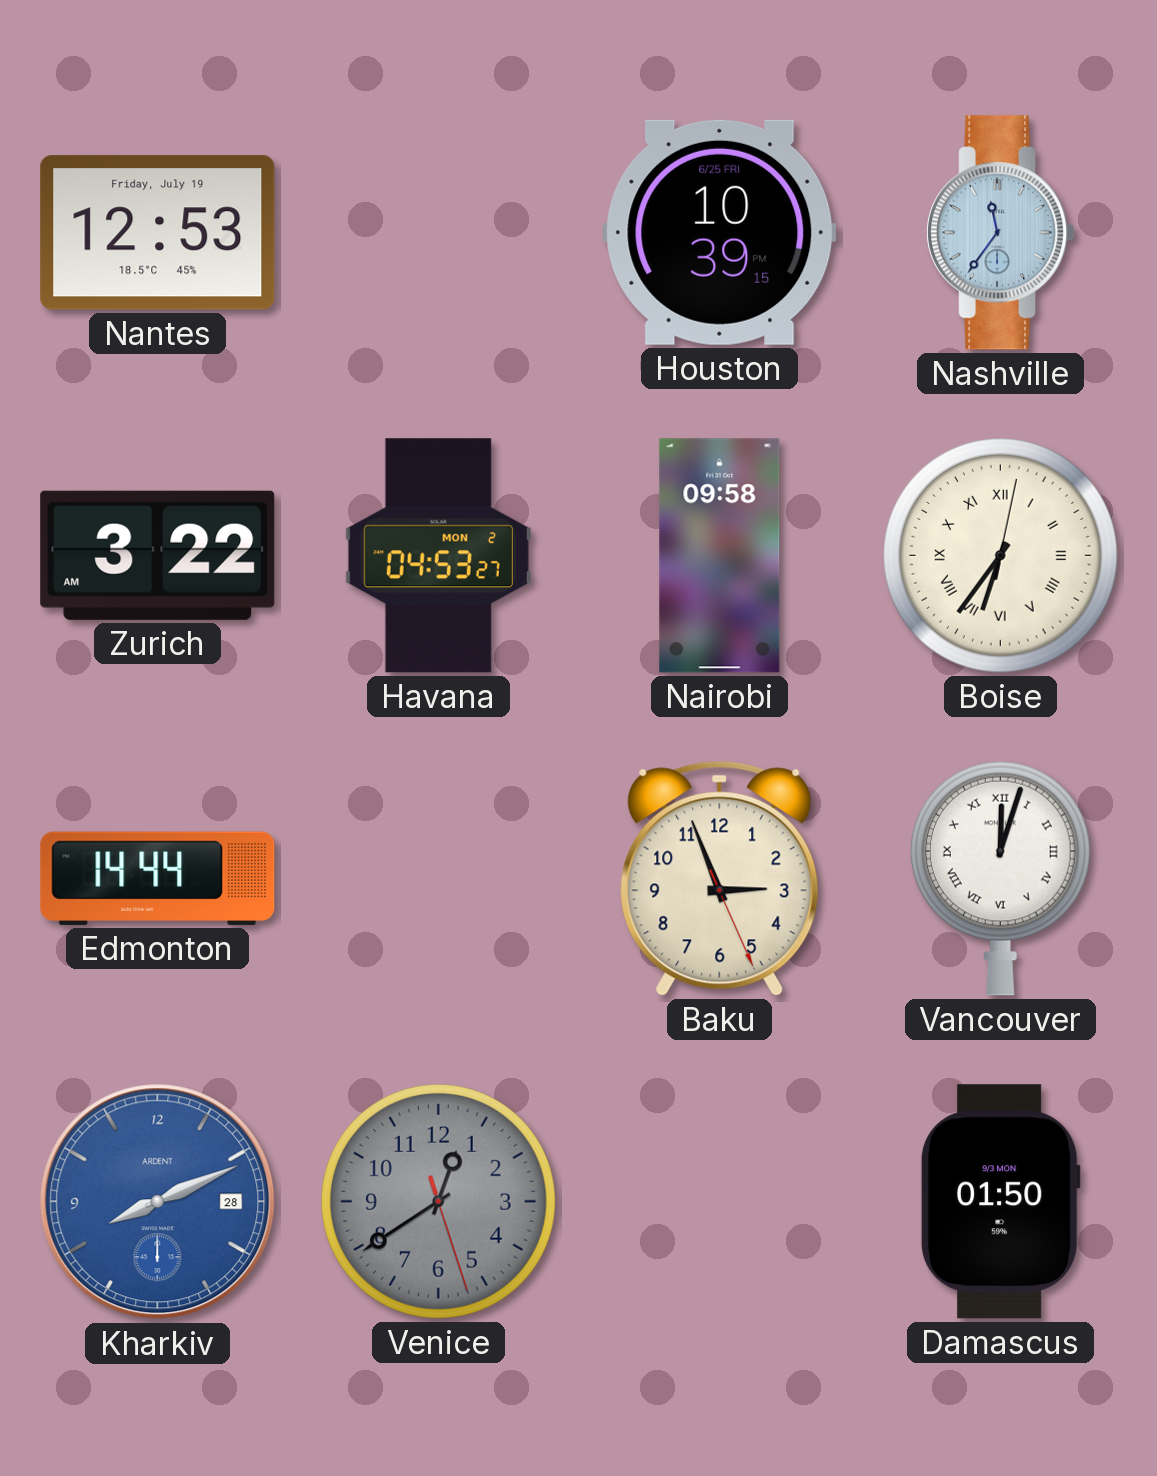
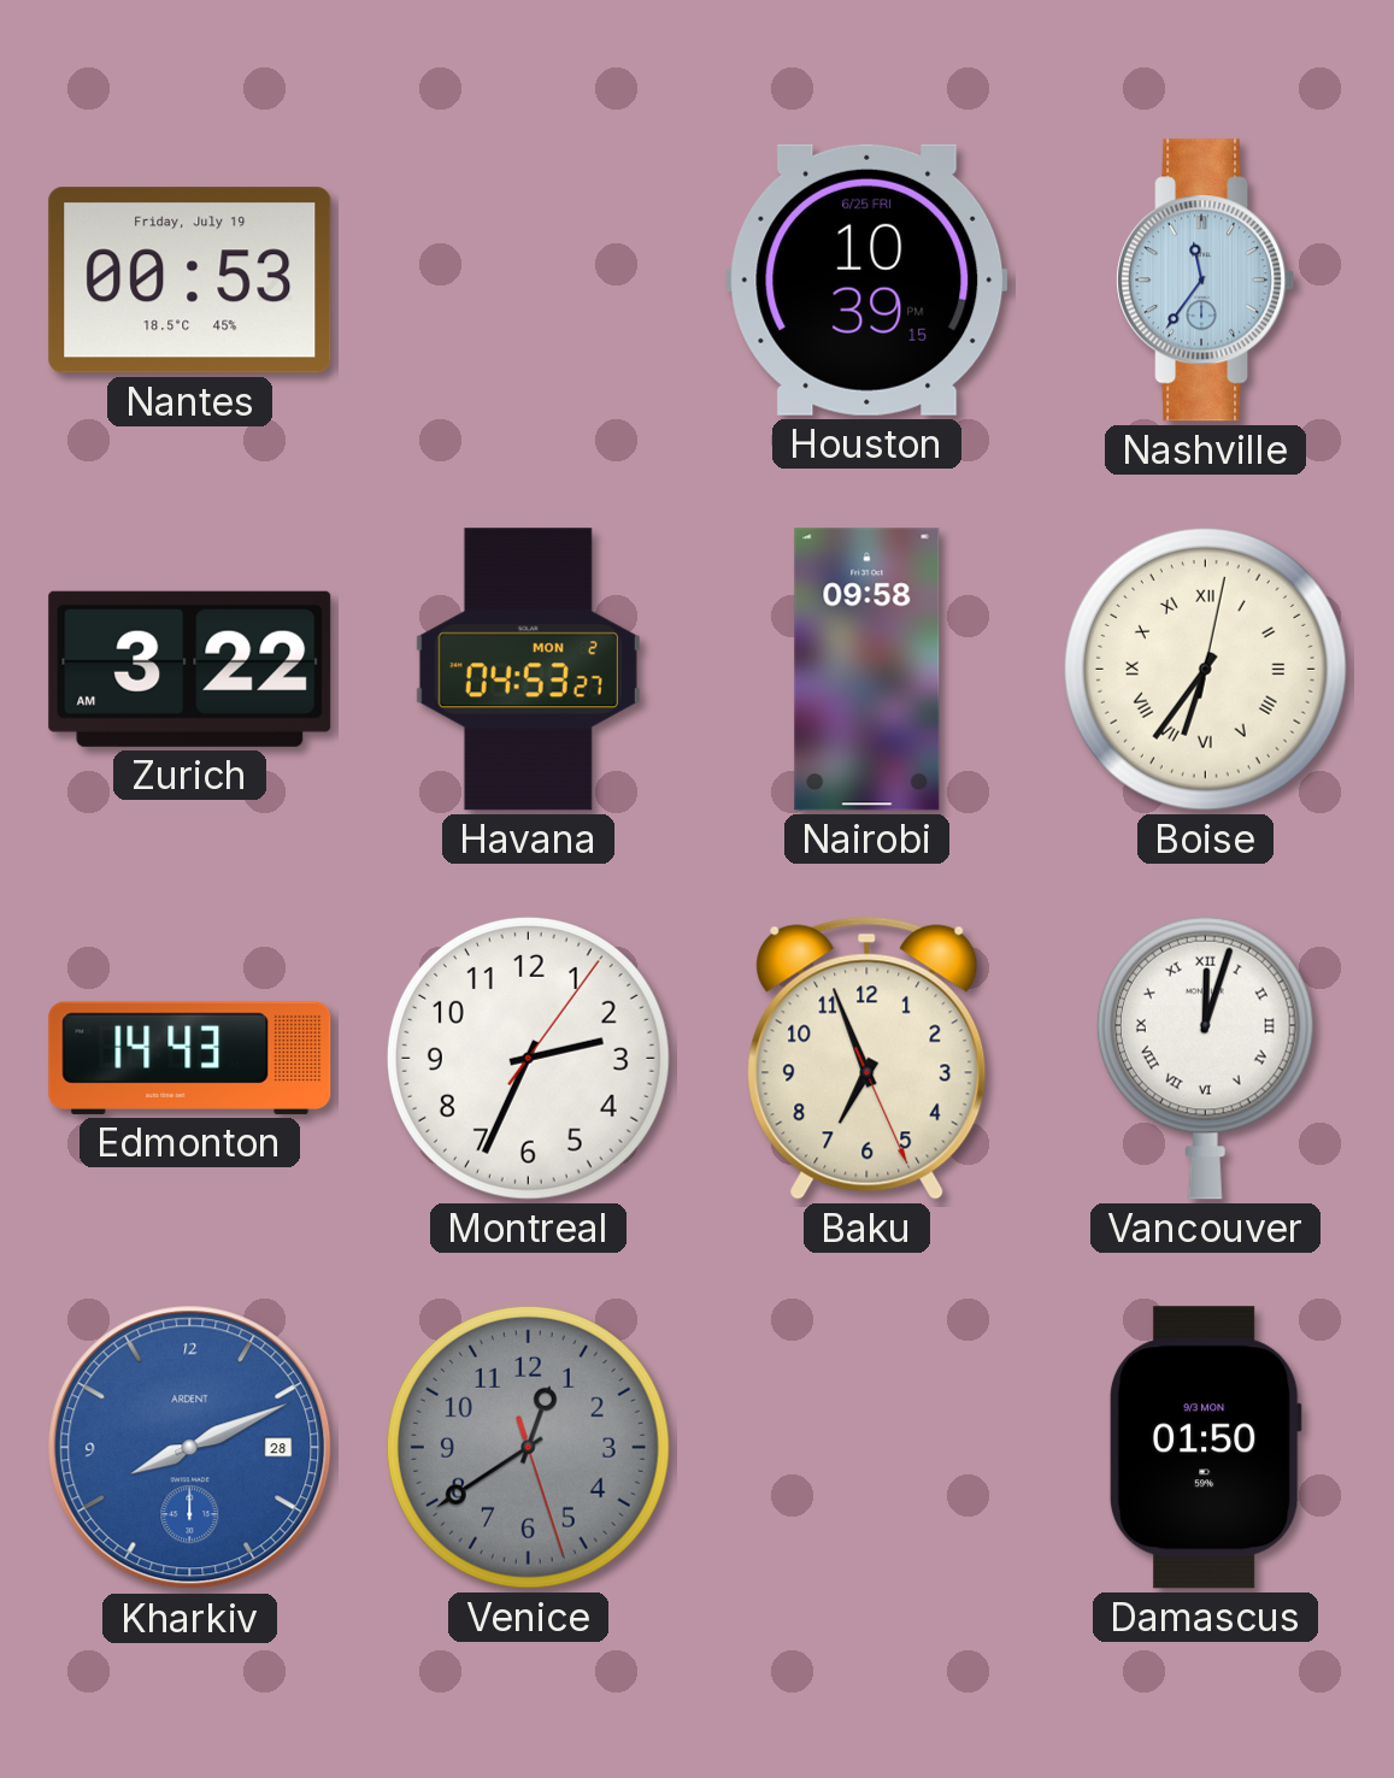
Nantes: 12:53 -> 00:53
Edmonton: 14:44 -> 14:43
Montreal: none -> 2:34
Baku: 2:56 -> 6:56
